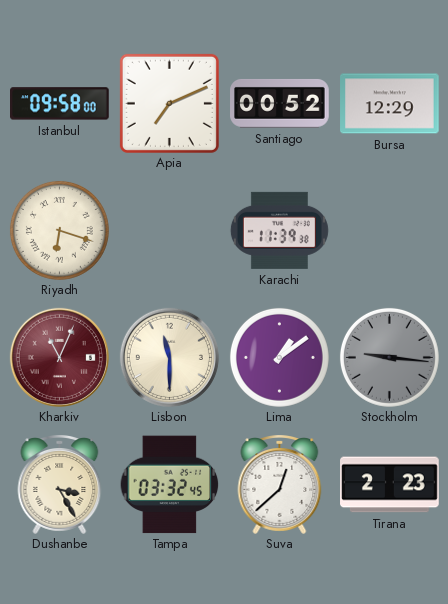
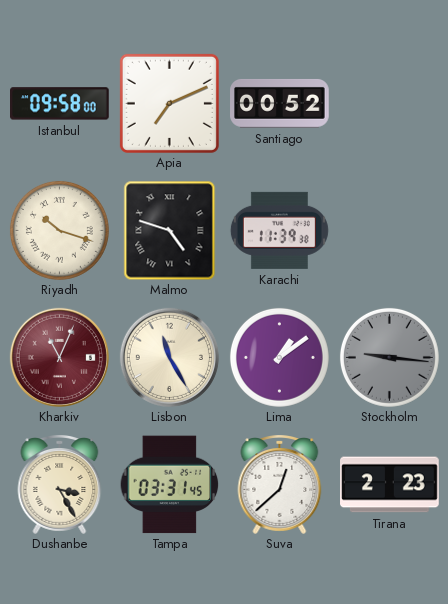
Bursa: 12:29 -> none
Riyadh: 6:18 -> 10:18
Malmo: none -> 4:48
Lisbon: 11:30 -> 11:25
Tampa: 03:32 -> 03:31
